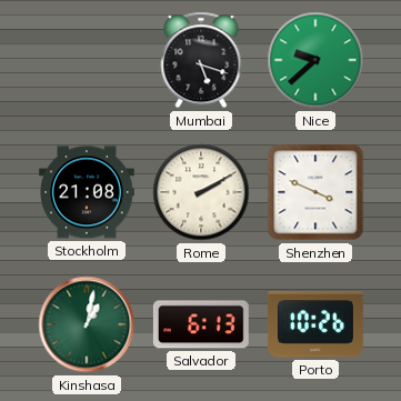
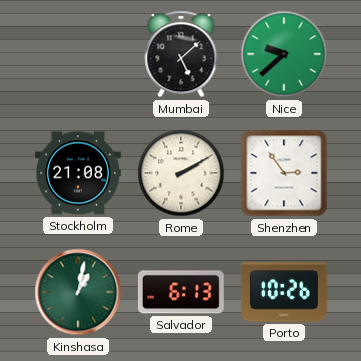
Mumbai: 5:18 -> 5:08
Shenzhen: 3:49 -> 2:54
